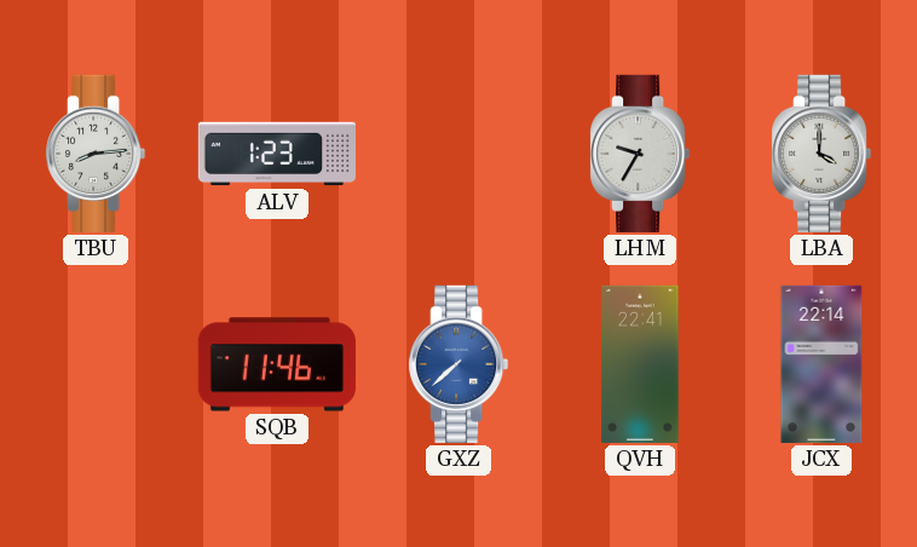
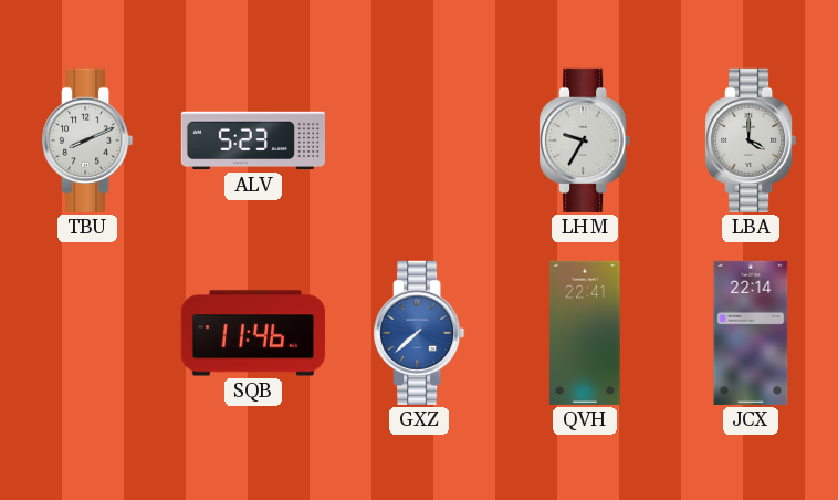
TBU: 8:14 -> 8:11
ALV: 1:23 -> 5:23
